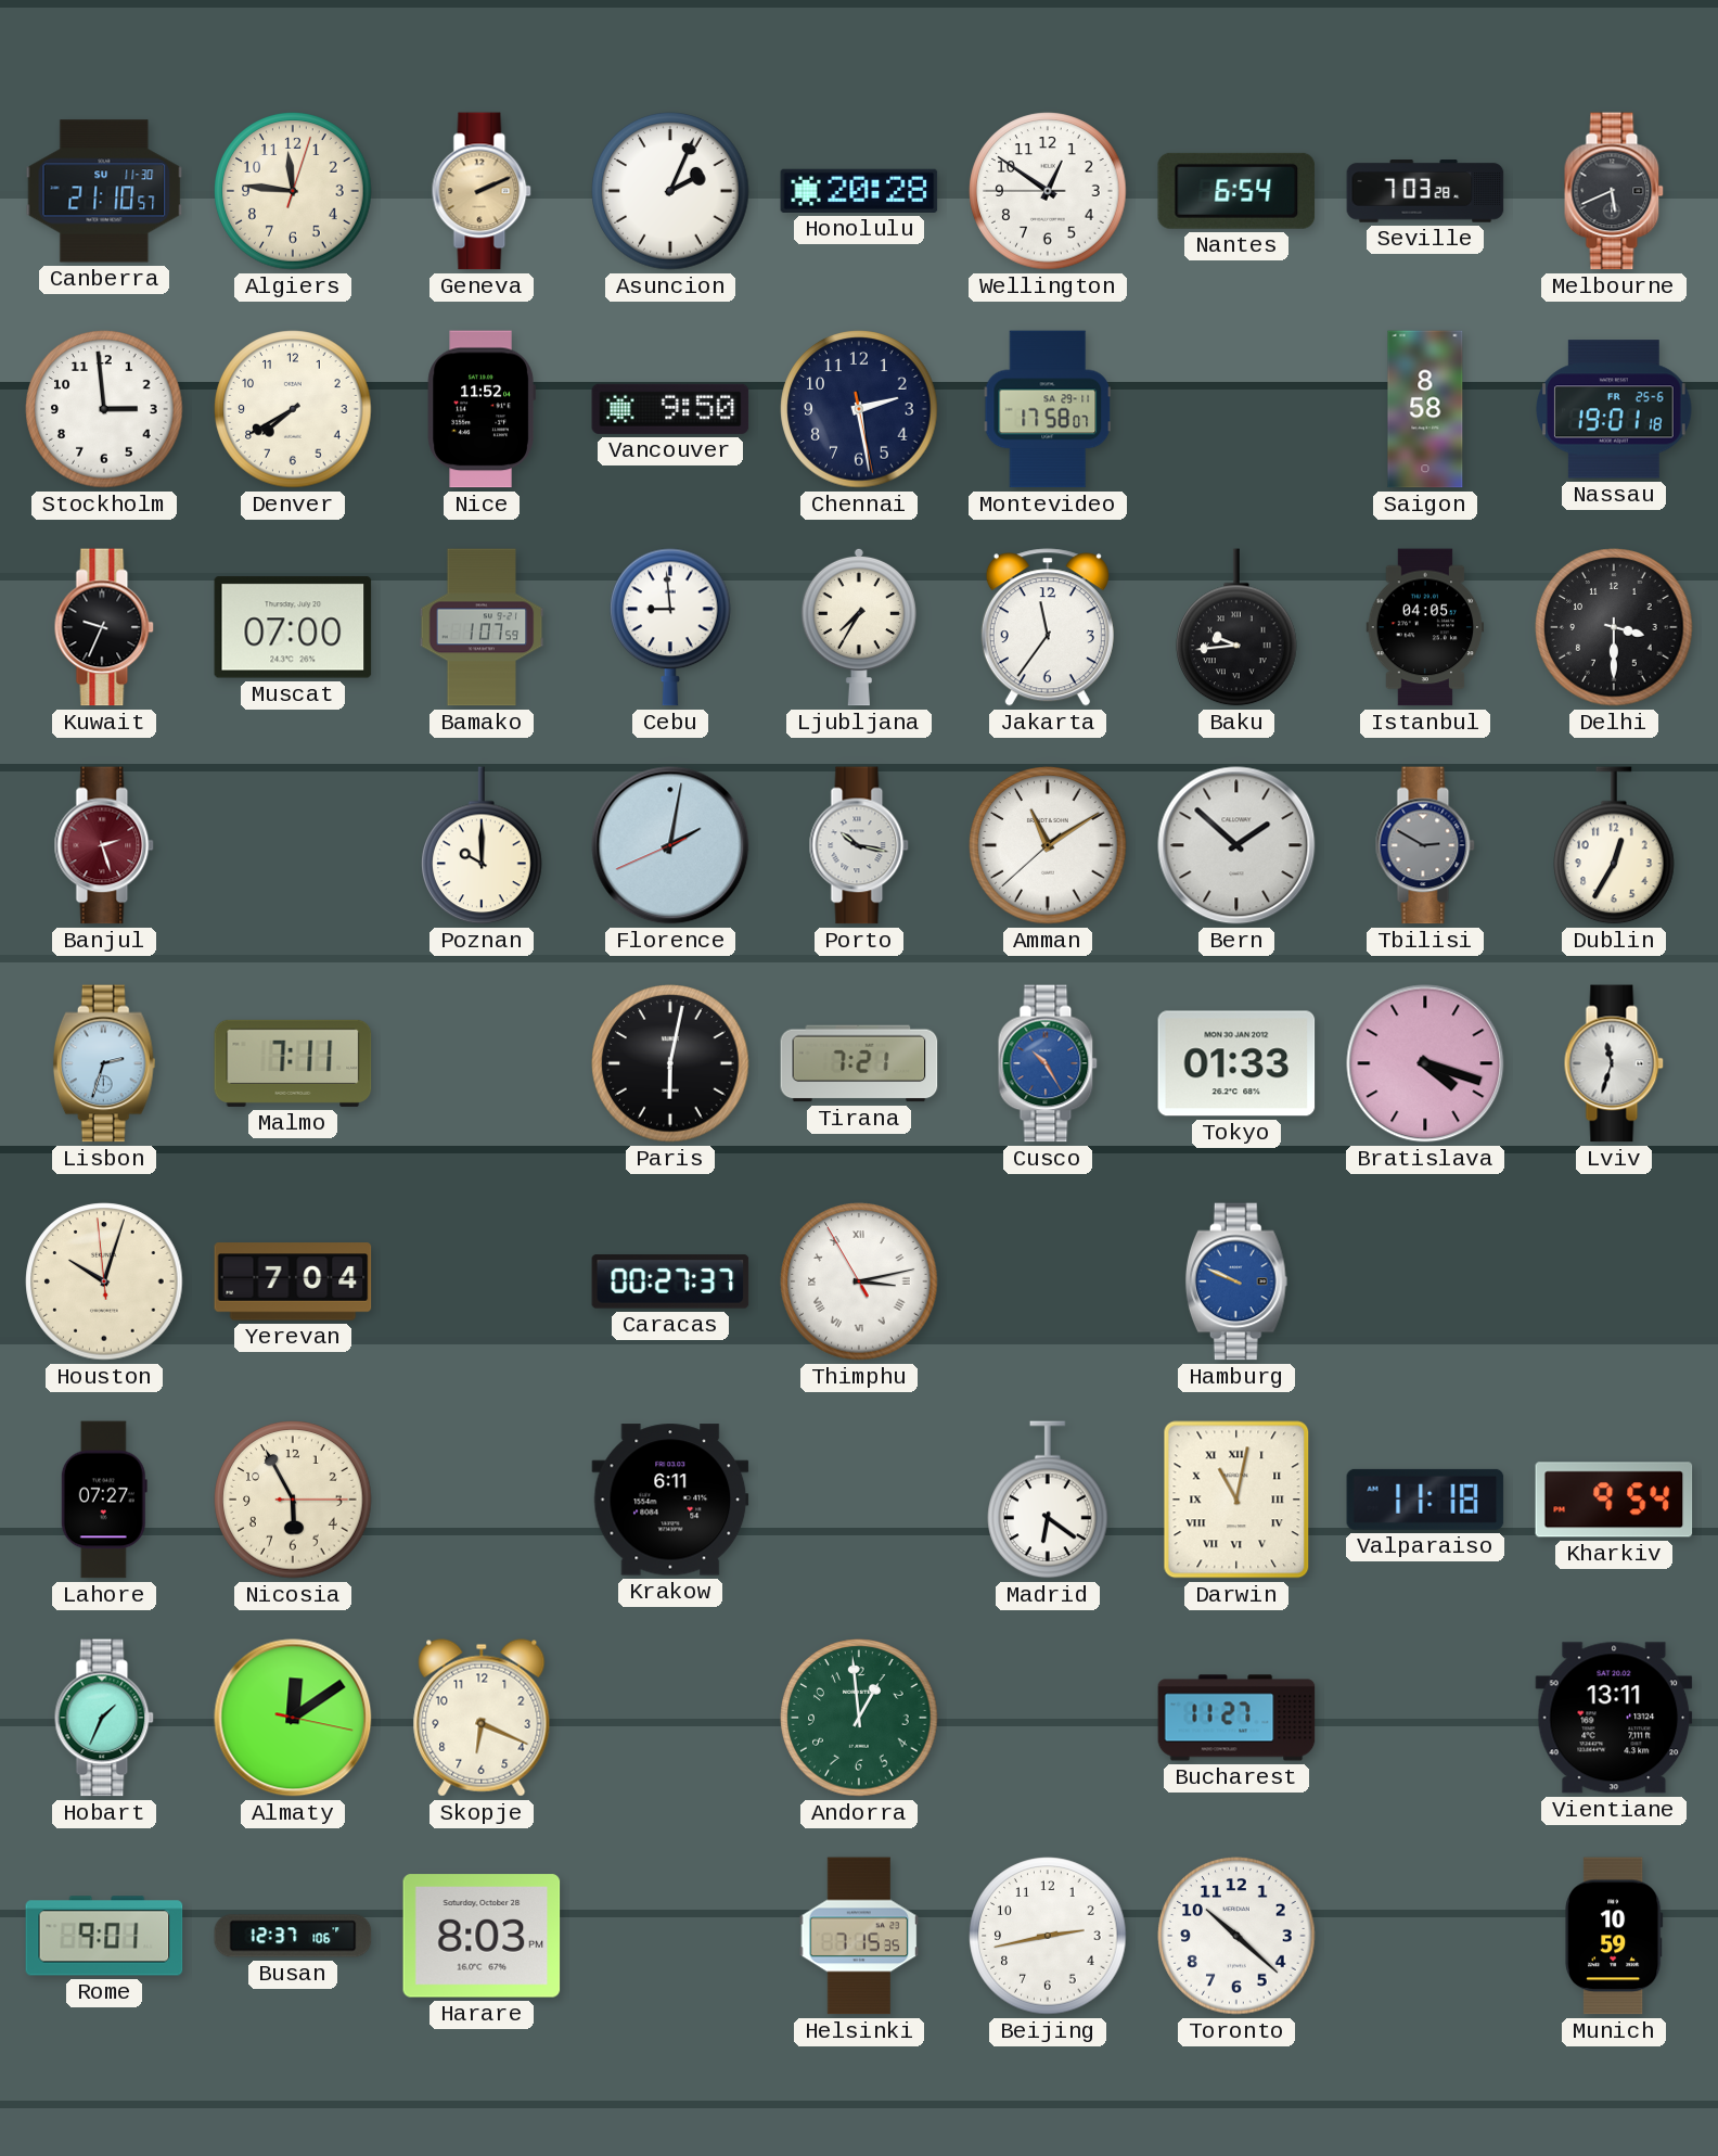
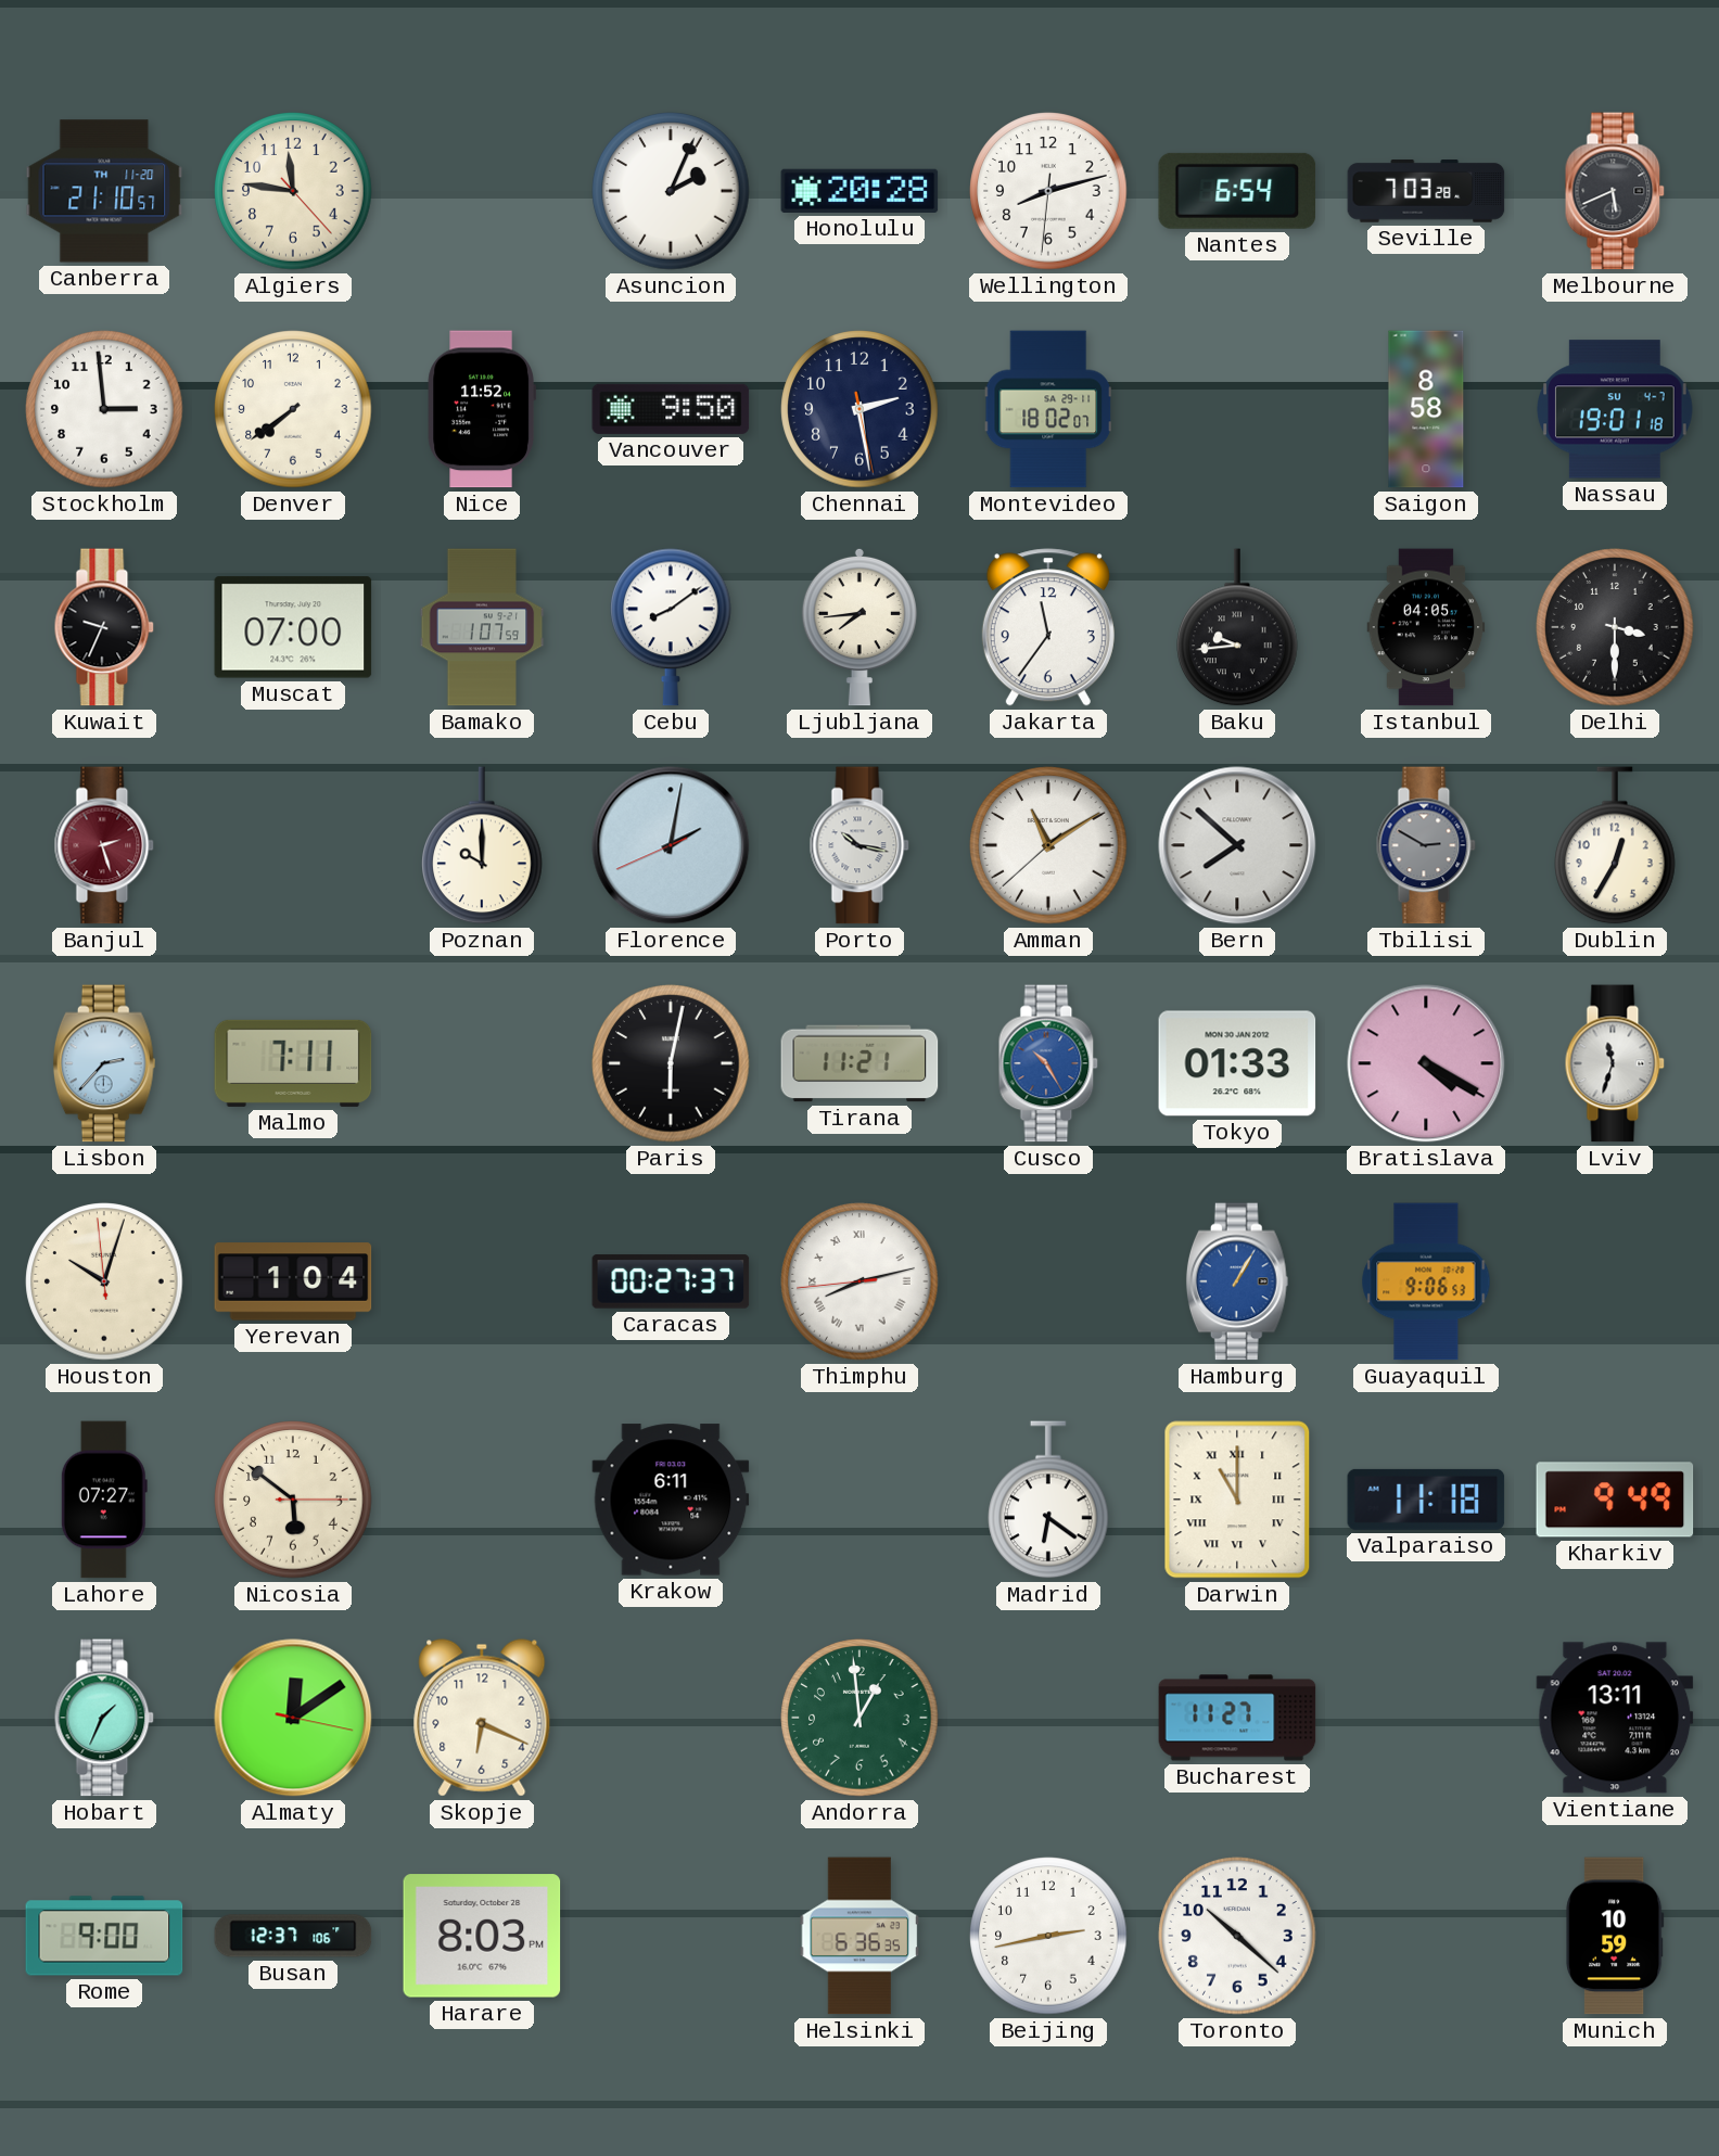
Canberra date: SU 11-30 -> TH 11-20
Algiers: 11:46:03 -> 11:46:23
Geneva: 2:11 -> none
Wellington: 12:50 -> 8:12
Denver: 7:40 -> 7:39
Montevideo: 17:58 -> 18:02
Nassau date: FR 25-6 -> SU 4-7
Cebu: 8:59 -> 8:09
Ljubljana: 7:35 -> 7:44
Bern: 1:52 -> 7:52
Lisbon: 2:33 -> 2:37
Tirana: 7:21 -> 11:21
Bratislava: 4:18 -> 4:20
Yerevan: 7:04 -> 1:04
Thimphu: 3:12 -> 8:12
Hamburg: 9:49 -> 1:05
Guayaquil: none -> 9:06
Nicosia: 5:55 -> 5:51
Darwin: 11:02 -> 11:00
Kharkiv: 9:54 -> 9:49
Rome: 9:01 -> 9:00
Helsinki: 7:15 -> 6:36
